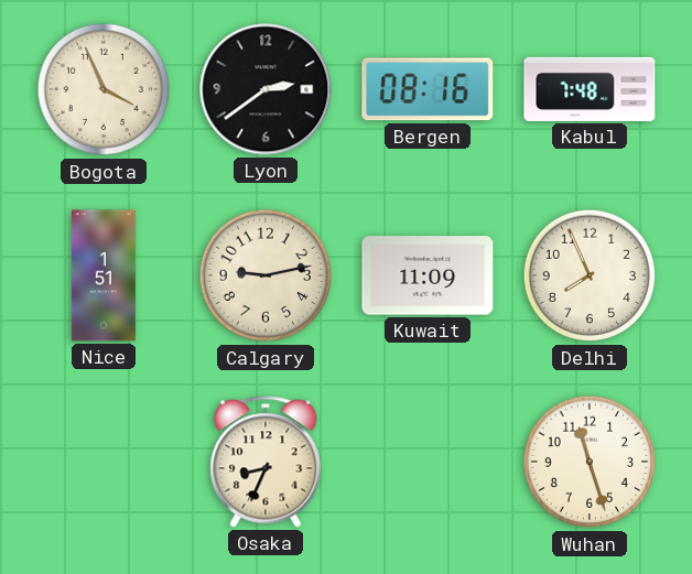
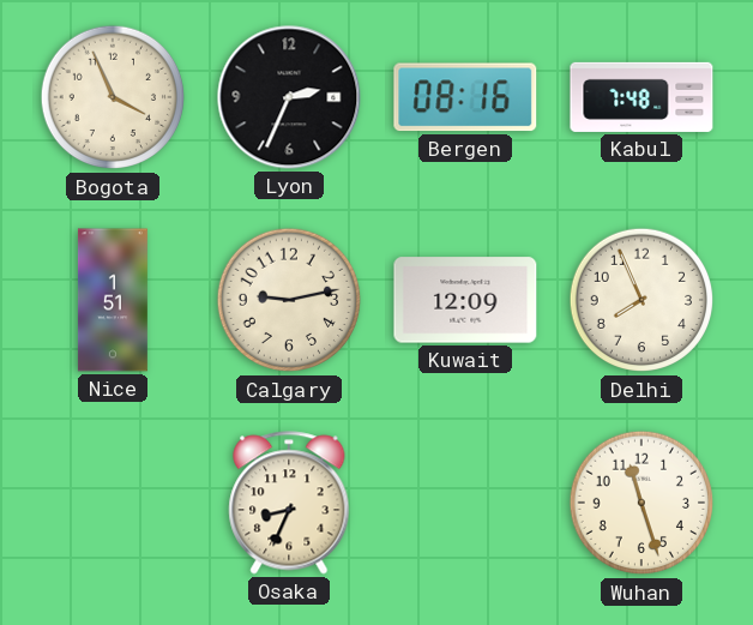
Lyon: 2:39 -> 2:34
Kuwait: 11:09 -> 12:09
